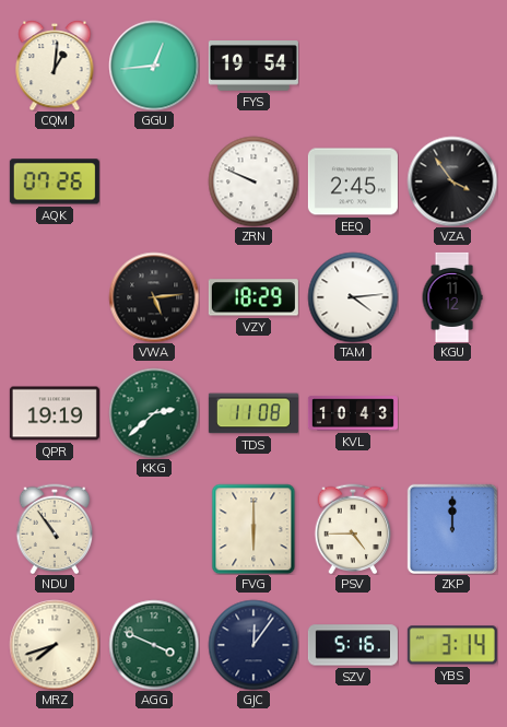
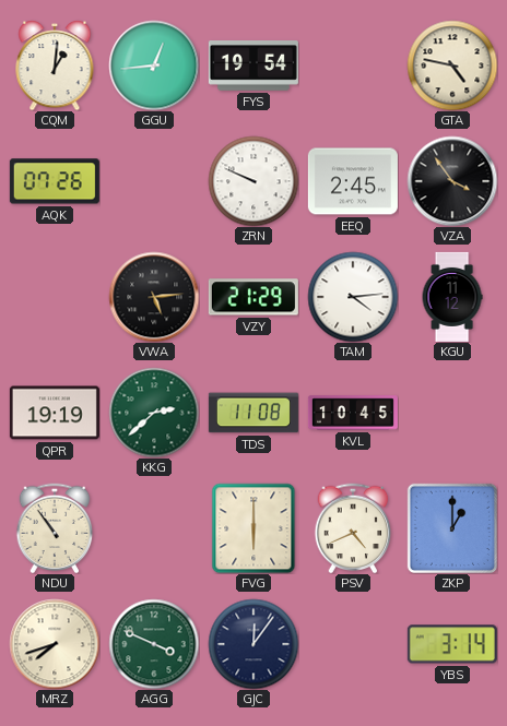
GTA: none -> 4:47
VZY: 18:29 -> 21:29
KVL: 10:43 -> 10:45
PSV: 4:45 -> 4:41
ZKP: 12:00 -> 1:00
SZV: 5:16 -> none
